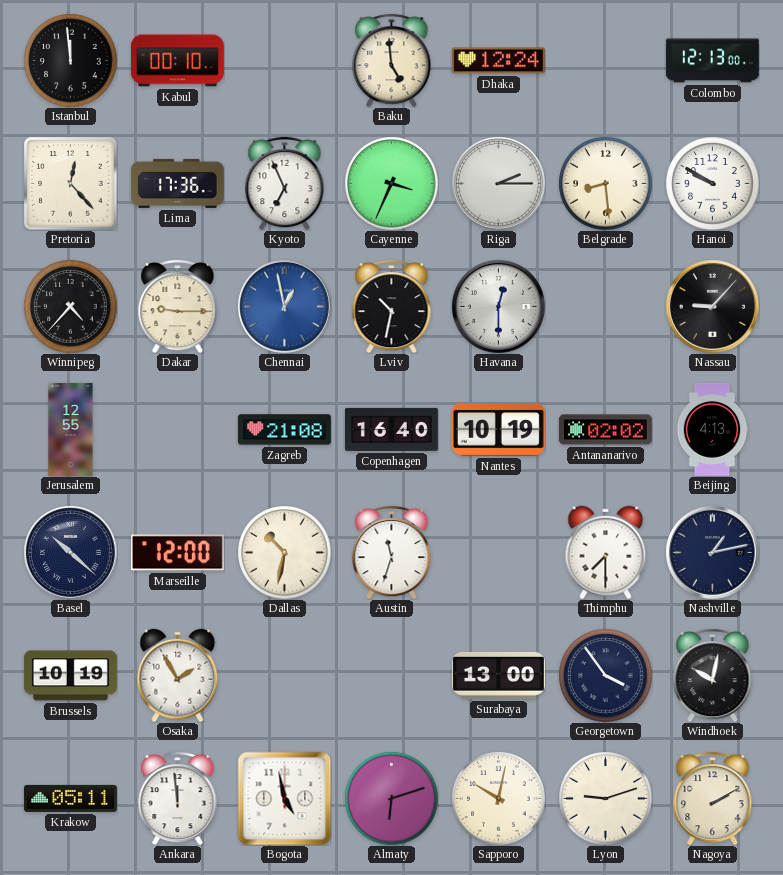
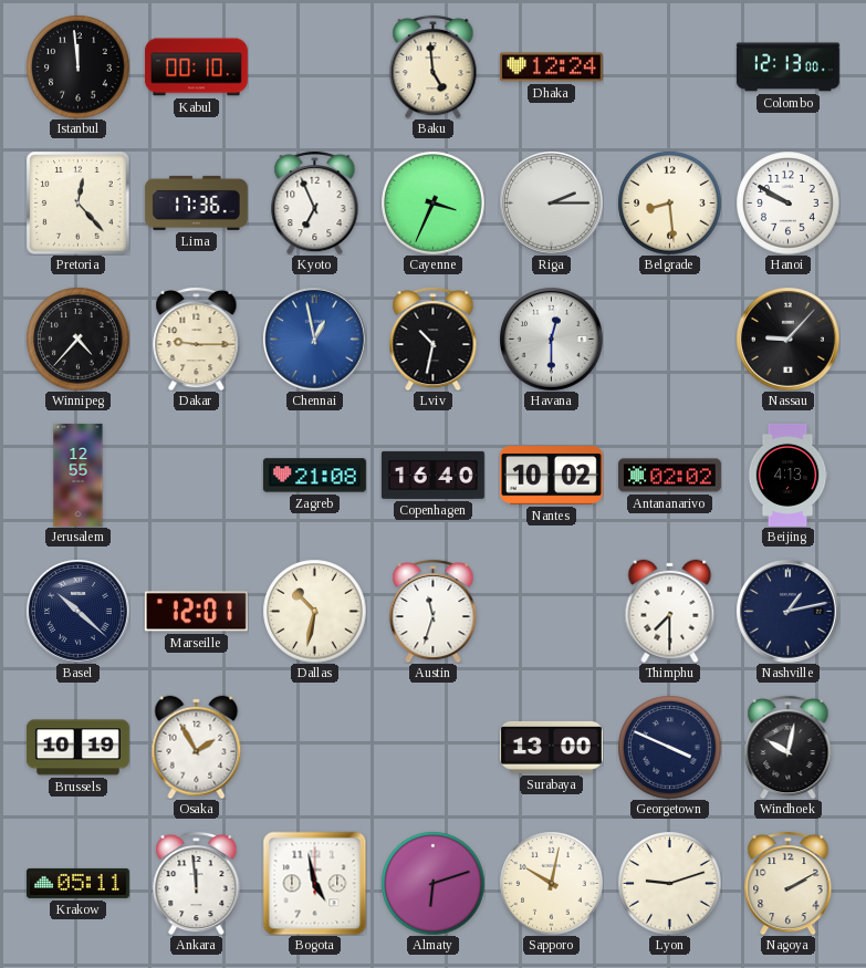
Nantes: 10:19 -> 10:02
Marseille: 12:00 -> 12:01
Georgetown: 3:54 -> 3:49
